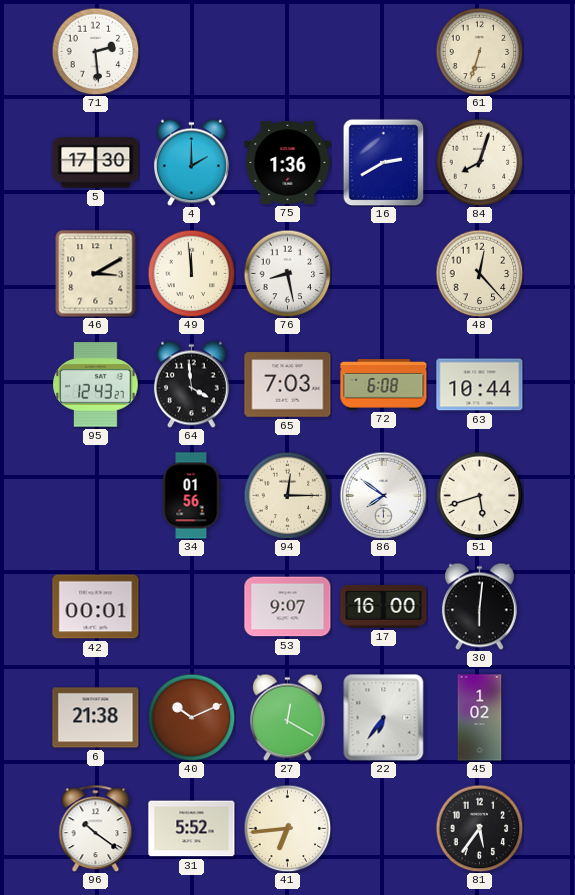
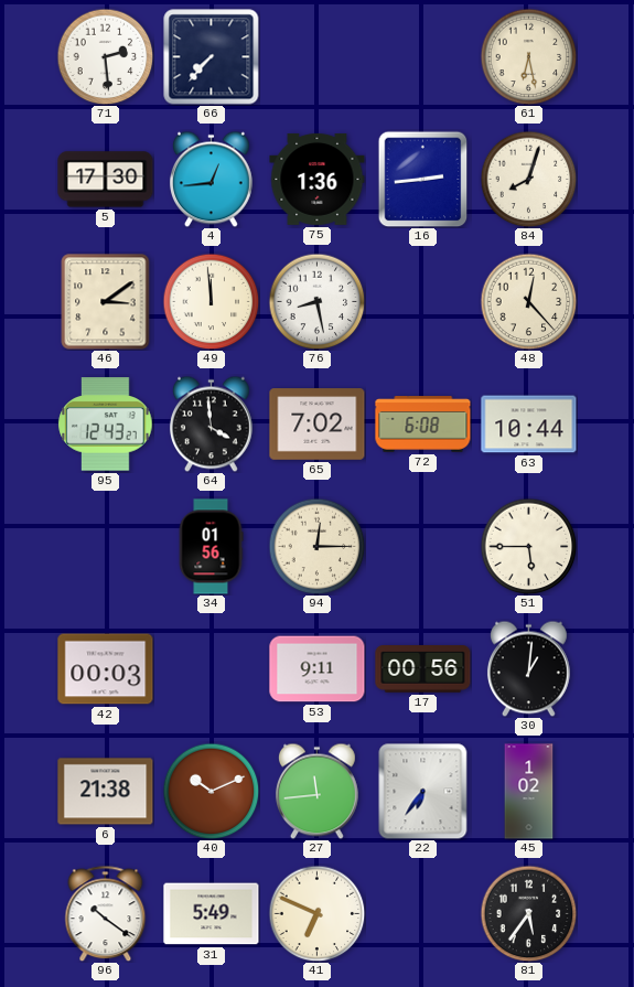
66: none -> 7:37
61: 6:33 -> 6:28
4: 2:00 -> 12:44
16: 2:40 -> 2:44
46: 3:10 -> 3:09
65: 7:03 -> 7:02
86: 7:51 -> none
51: 5:42 -> 5:45
42: 00:01 -> 00:03
53: 9:07 -> 9:11
17: 16:00 -> 00:56
30: 6:01 -> 1:01
27: 12:20 -> 11:44
31: 5:52 -> 5:49
41: 6:44 -> 6:49
